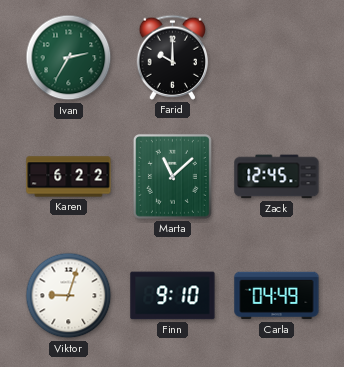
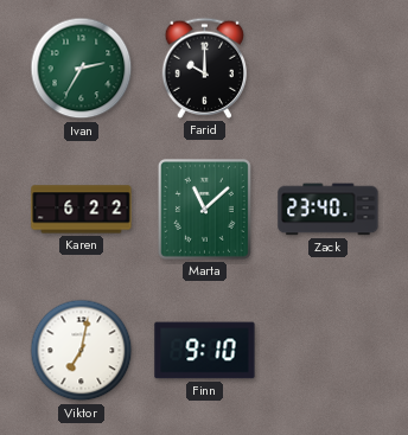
Zack: 12:45 -> 23:40
Viktor: 9:03 -> 7:02
Carla: 04:49 -> none
